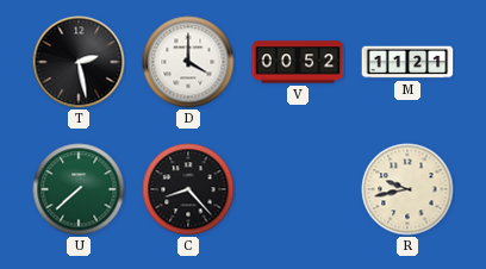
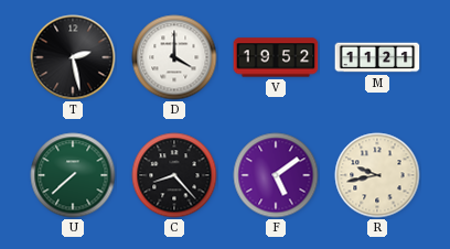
V: 00:52 -> 19:52
F: none -> 5:09
